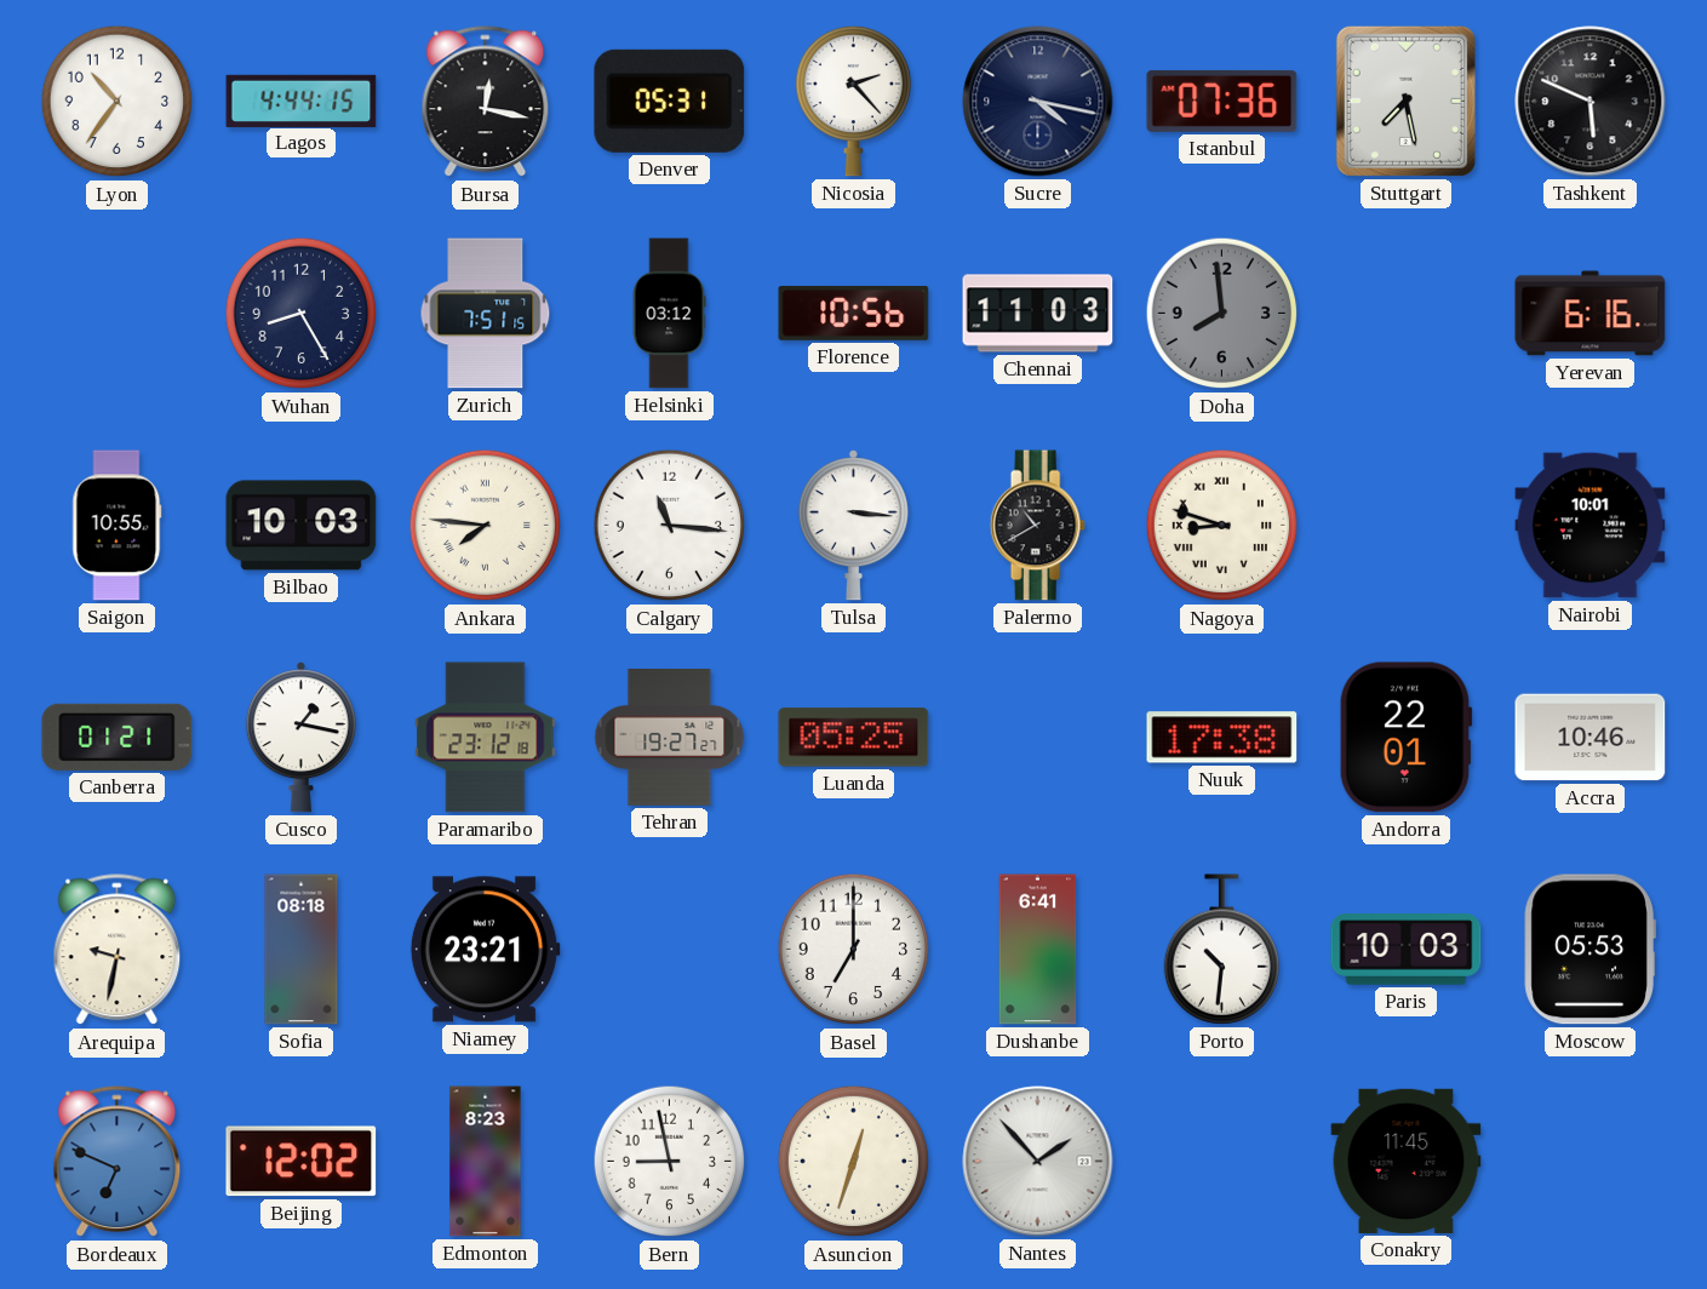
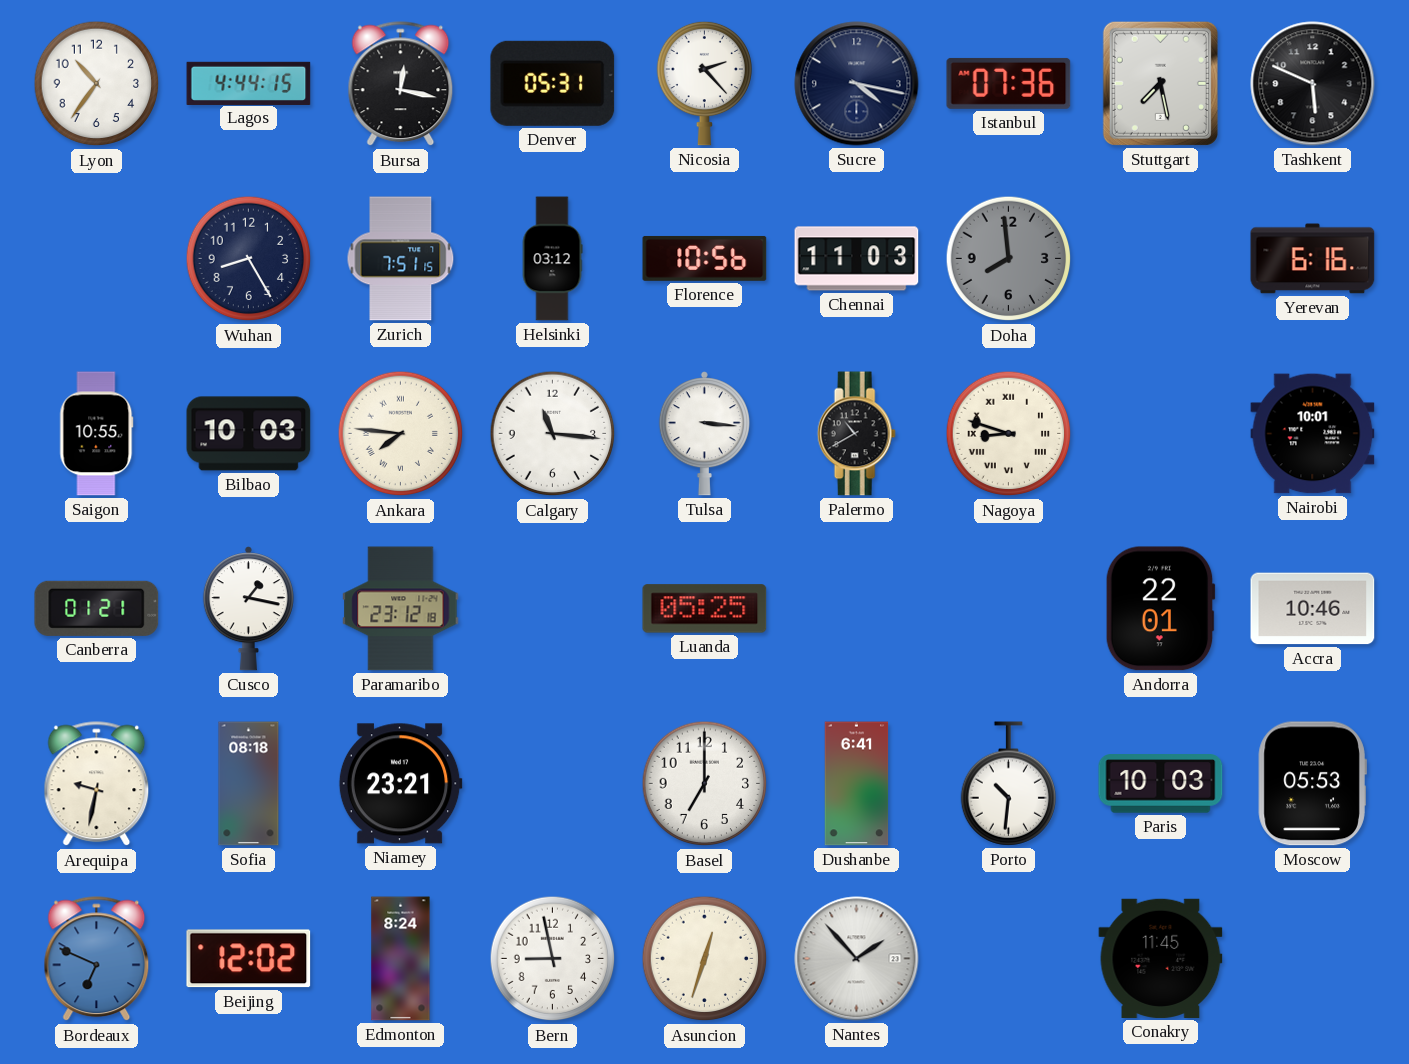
Tehran: 19:27 -> none
Nuuk: 17:38 -> none
Edmonton: 8:23 -> 8:24
